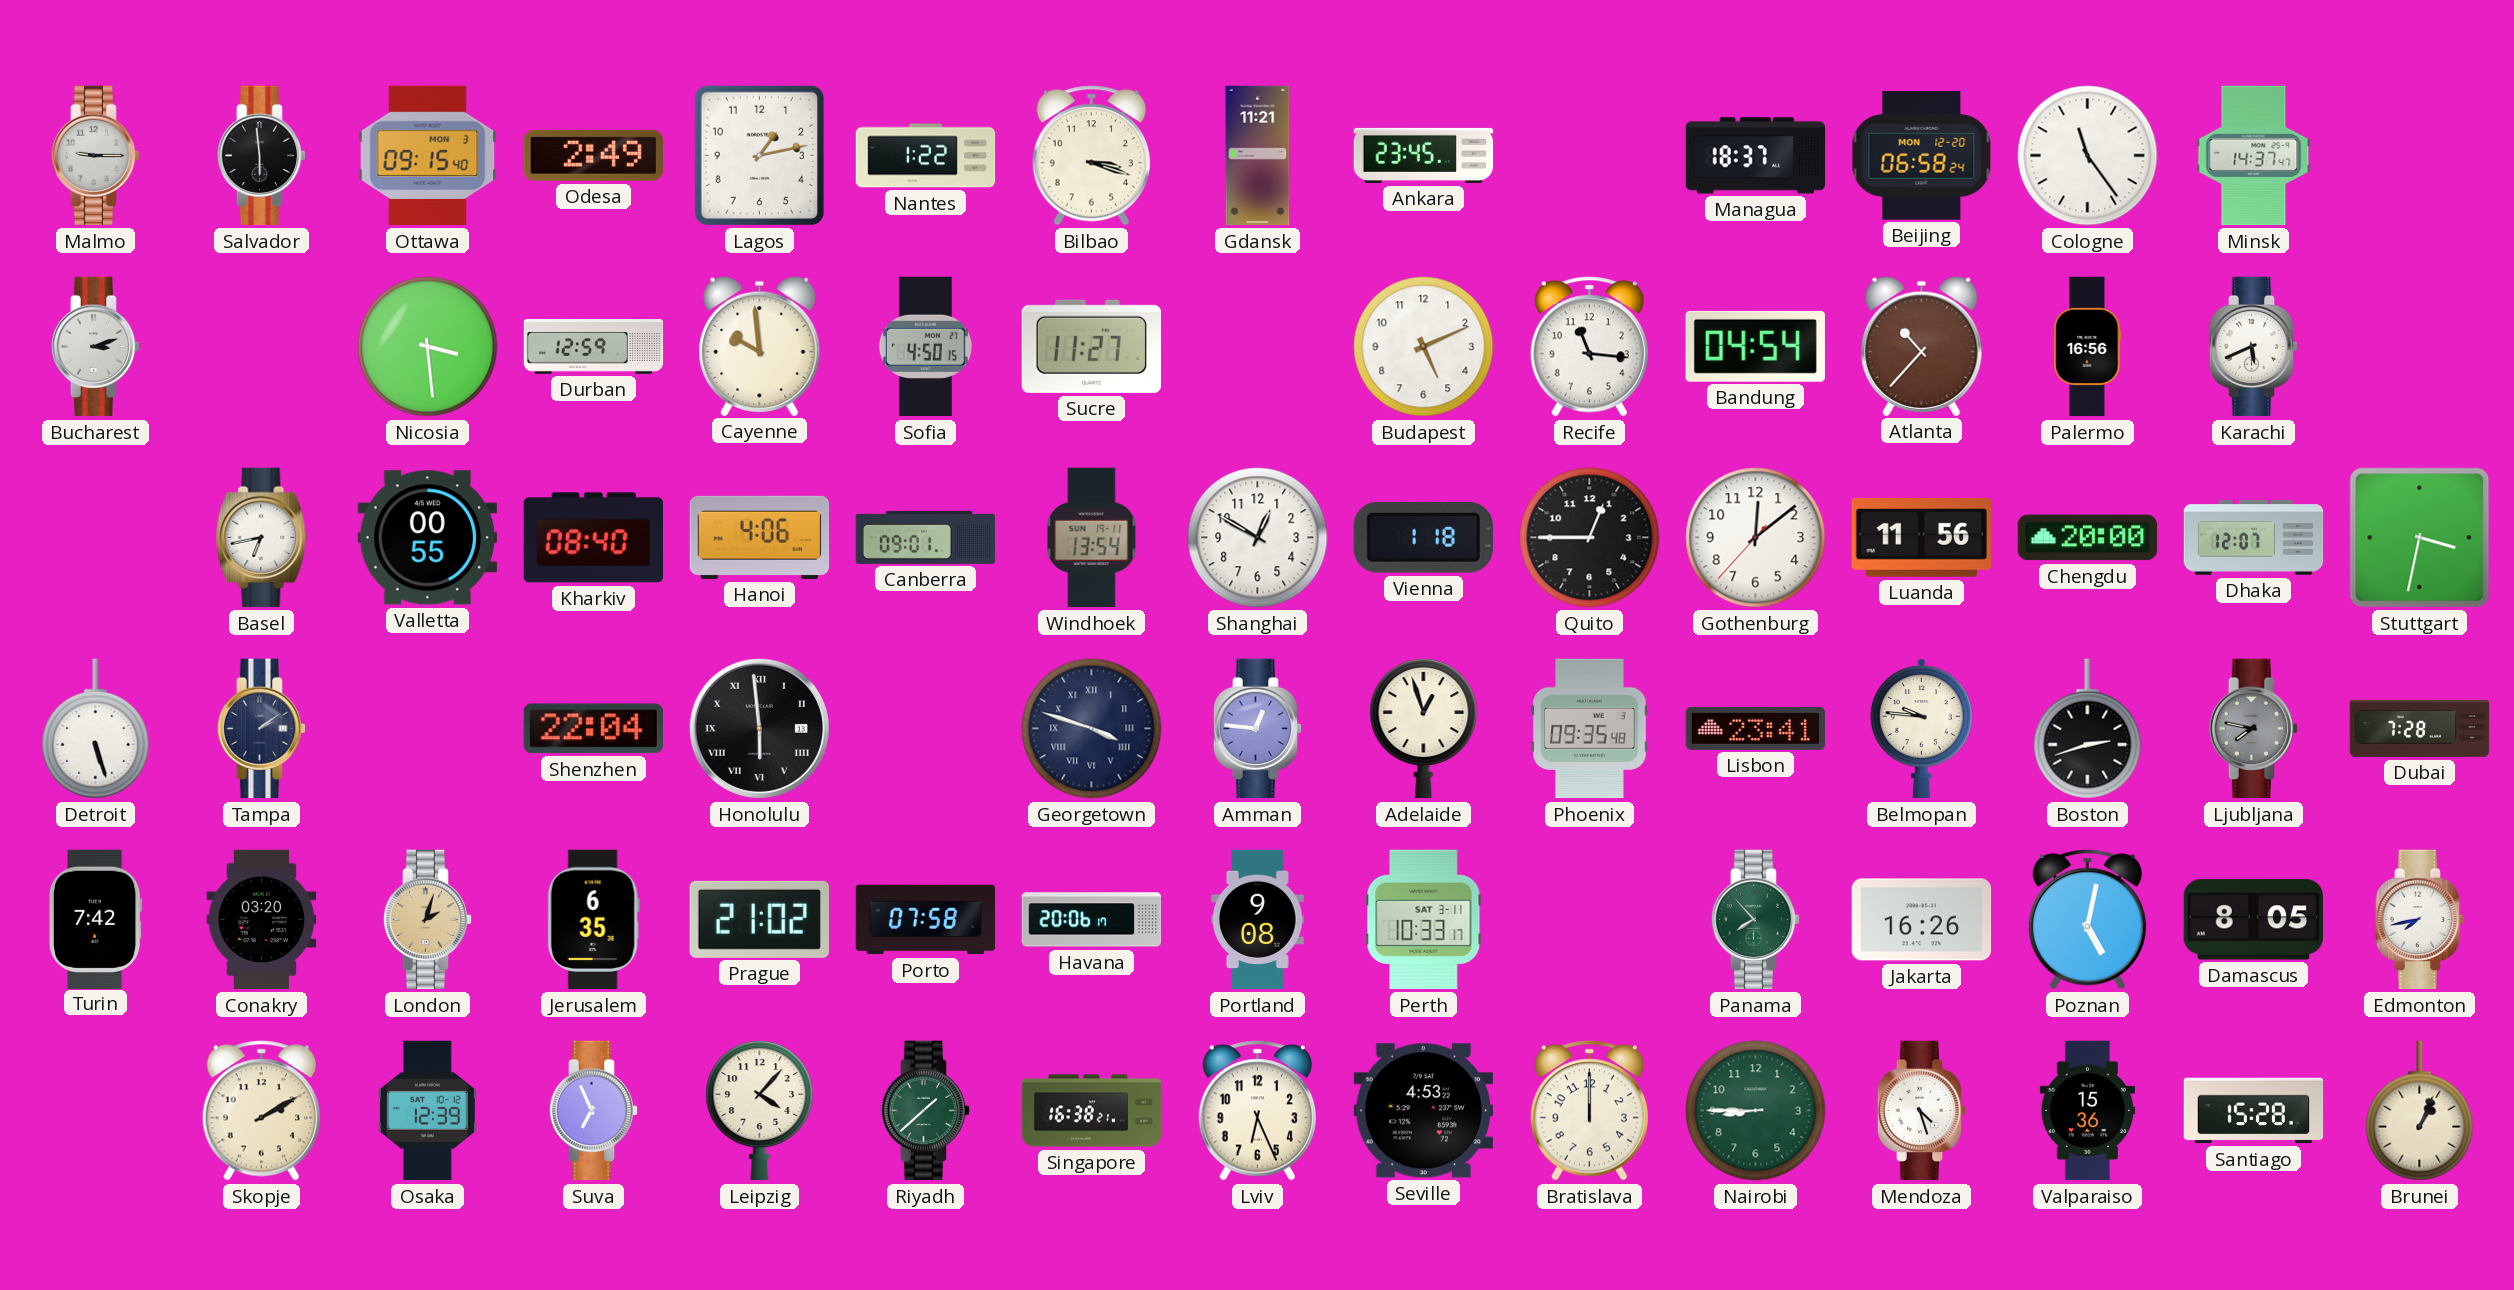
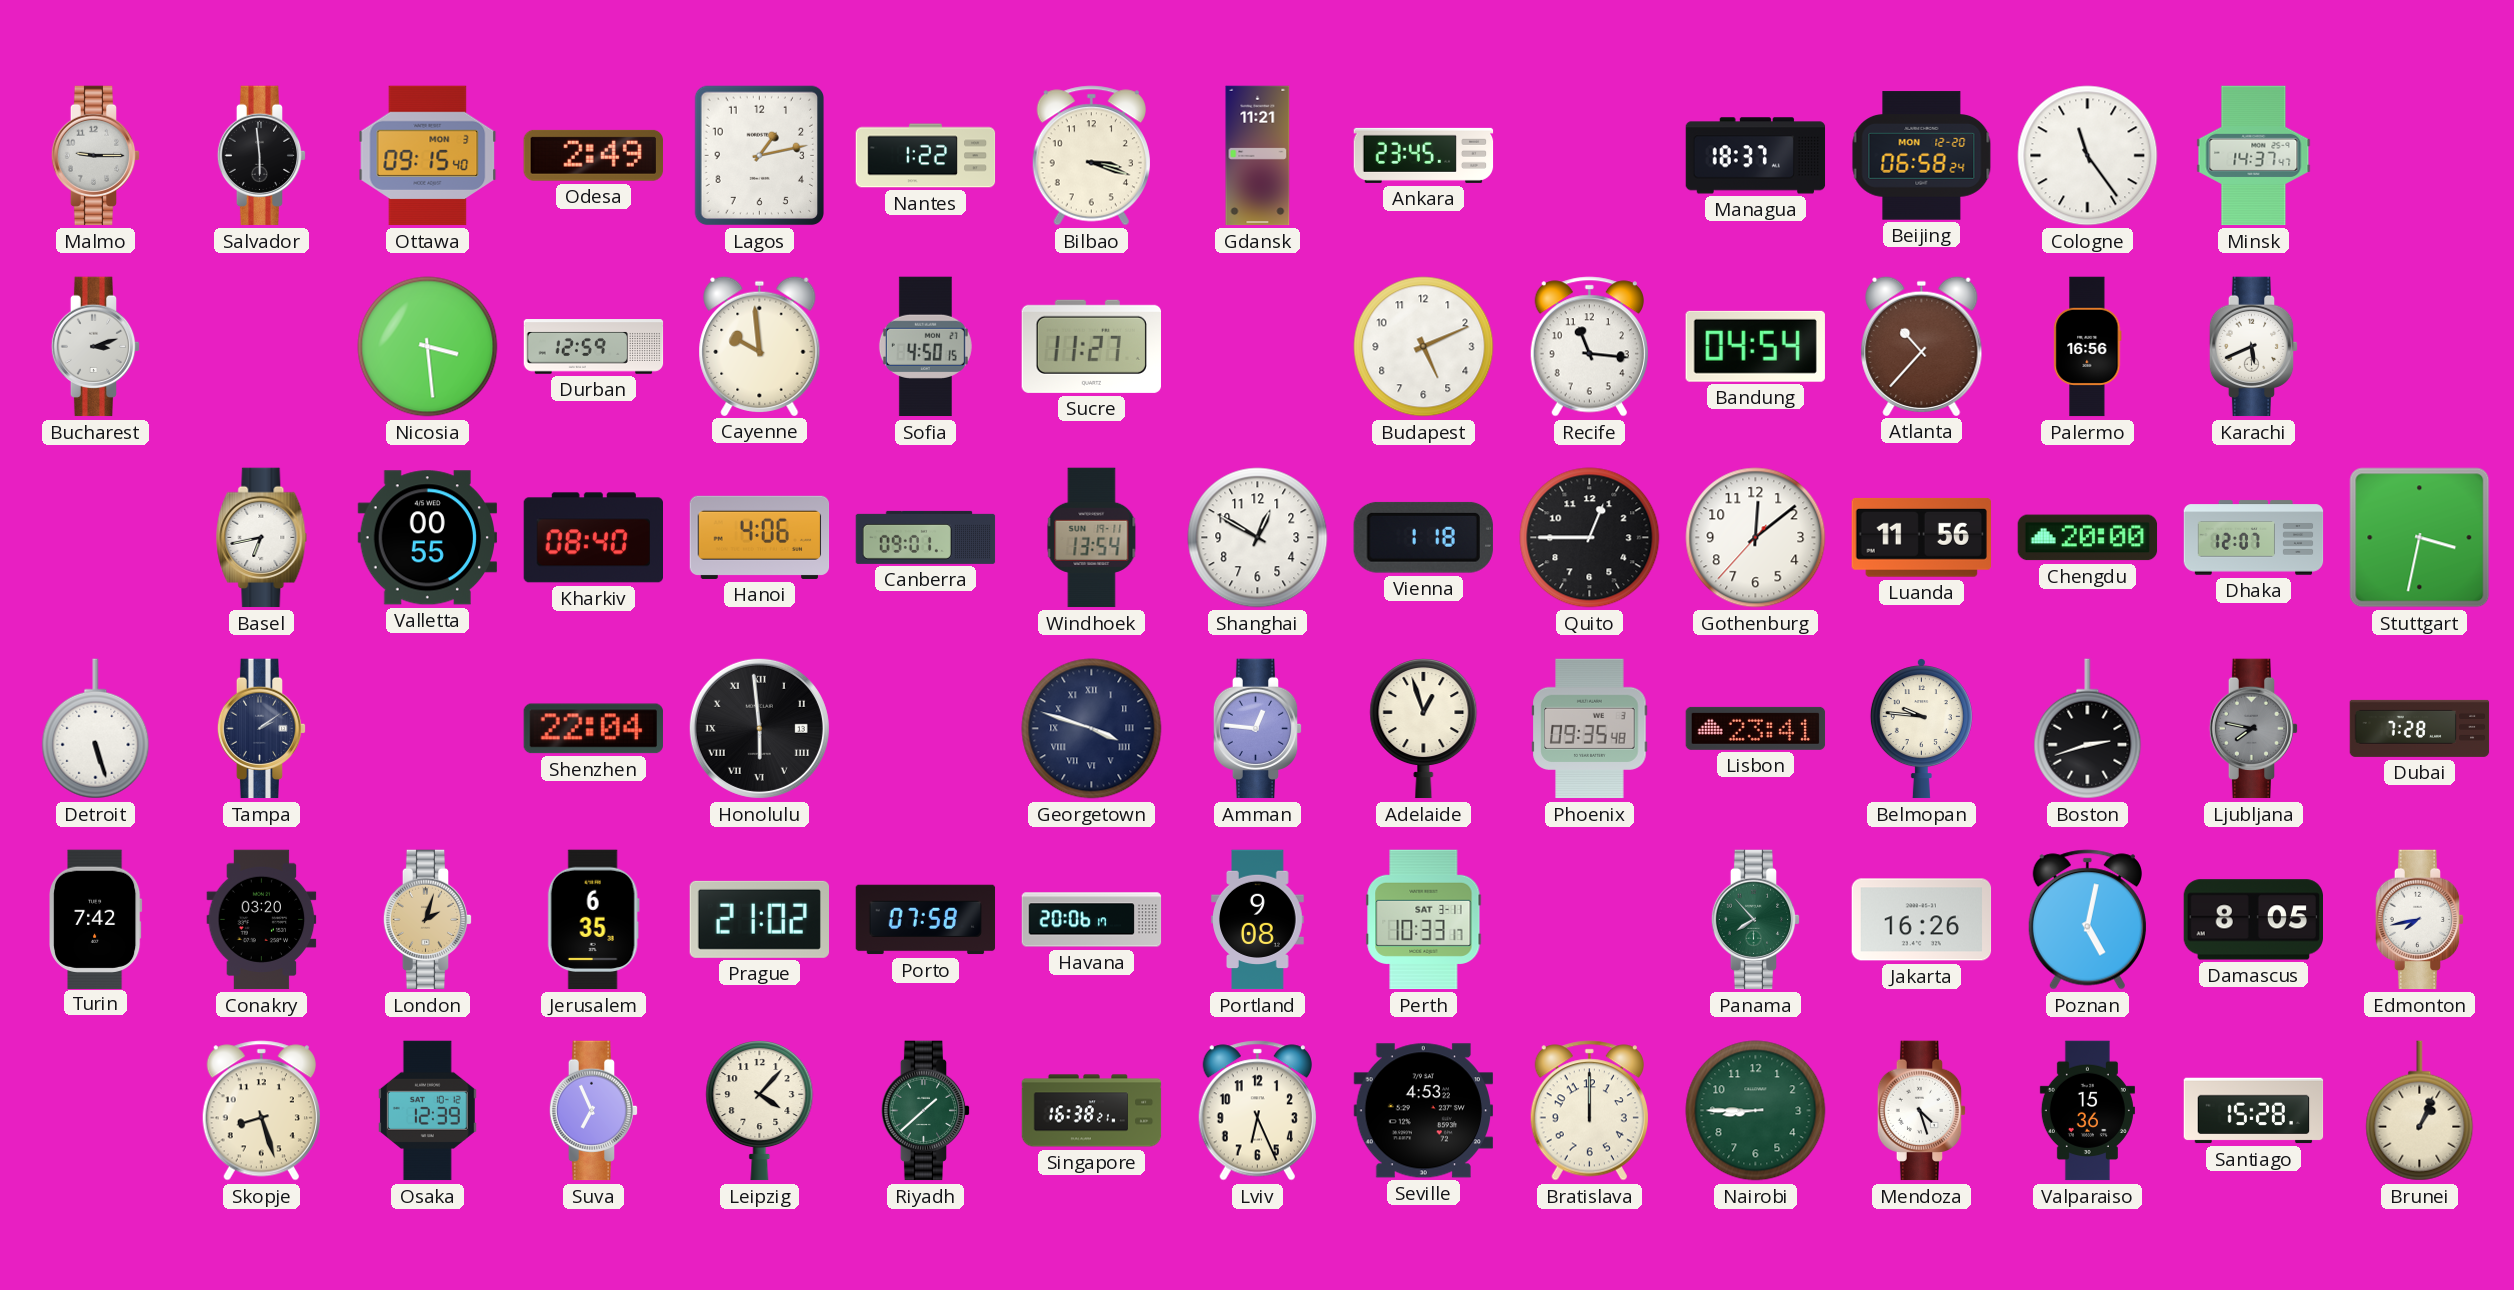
Skopje: 2:10 -> 8:27
